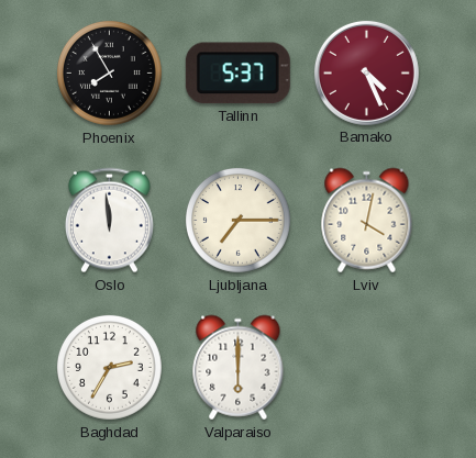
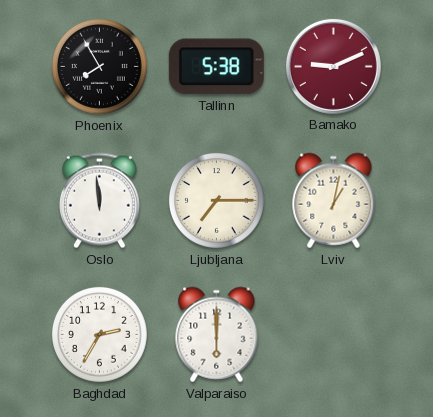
Tallinn: 5:37 -> 5:38
Bamako: 4:26 -> 9:11
Lviv: 4:02 -> 1:02
